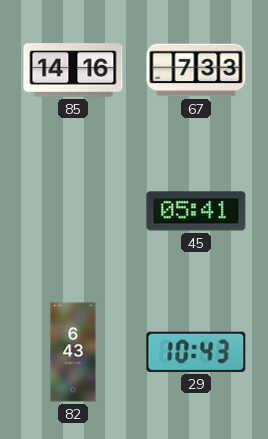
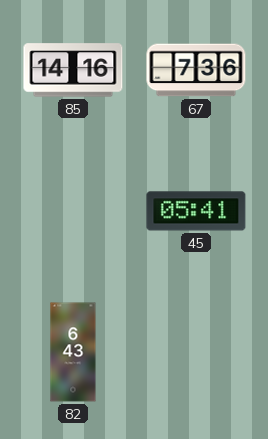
67: 7:33 -> 7:36
29: 10:43 -> none
